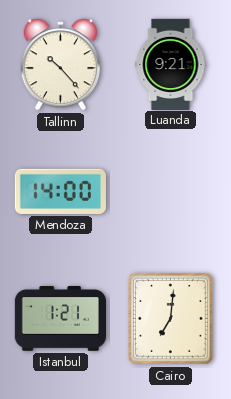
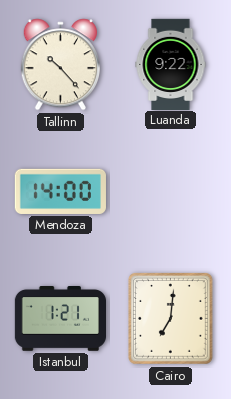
Luanda: 9:21 -> 9:22
